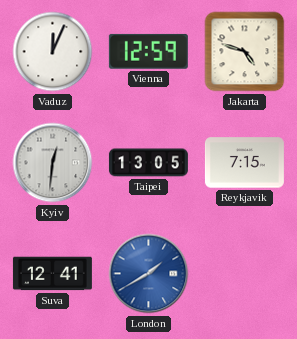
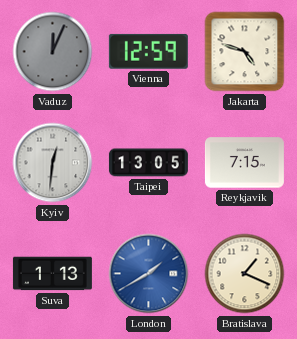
Vaduz dial: white -> grey
Suva: 12:41 -> 1:13
Bratislava: none -> 1:19
